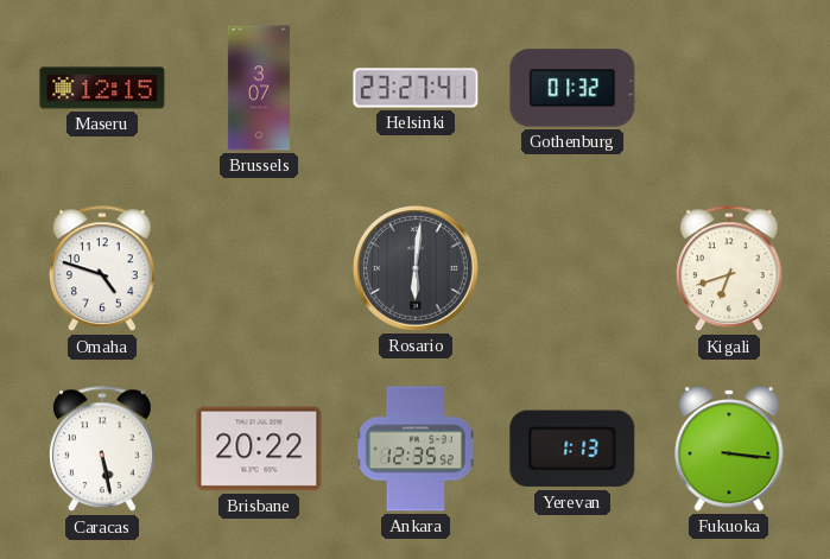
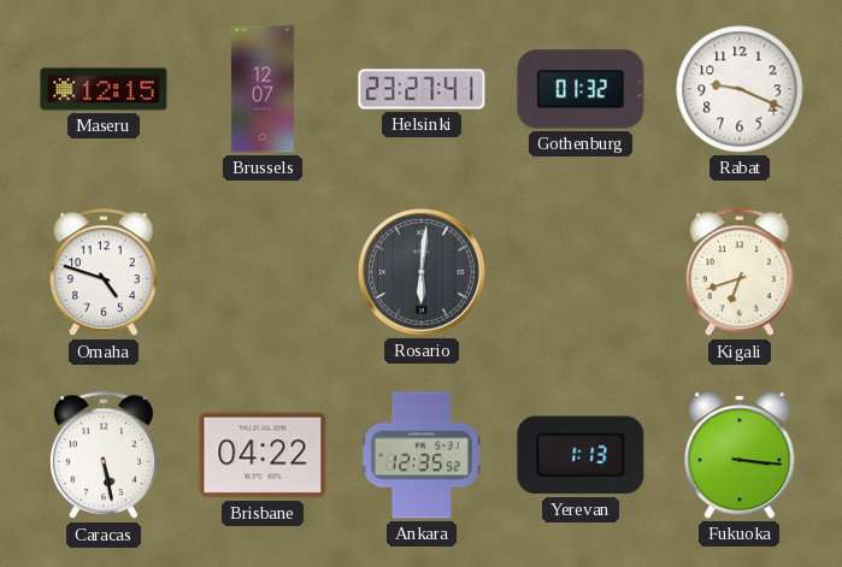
Brussels: 3:07 -> 12:07
Rabat: none -> 9:19
Brisbane: 20:22 -> 04:22
